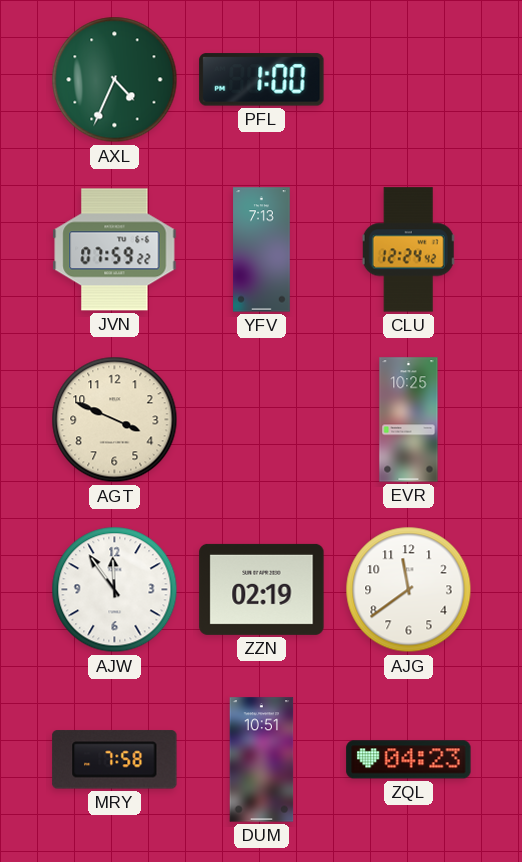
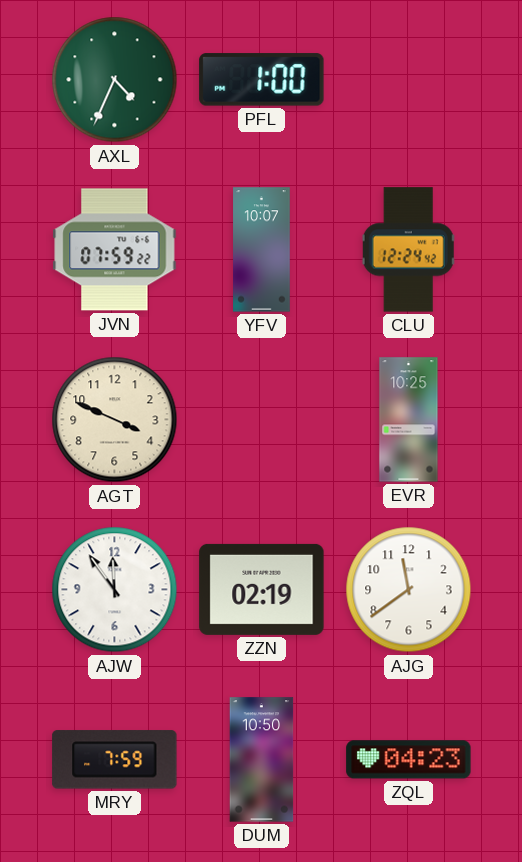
YFV: 7:13 -> 10:07
MRY: 7:58 -> 7:59
DUM: 10:51 -> 10:50
